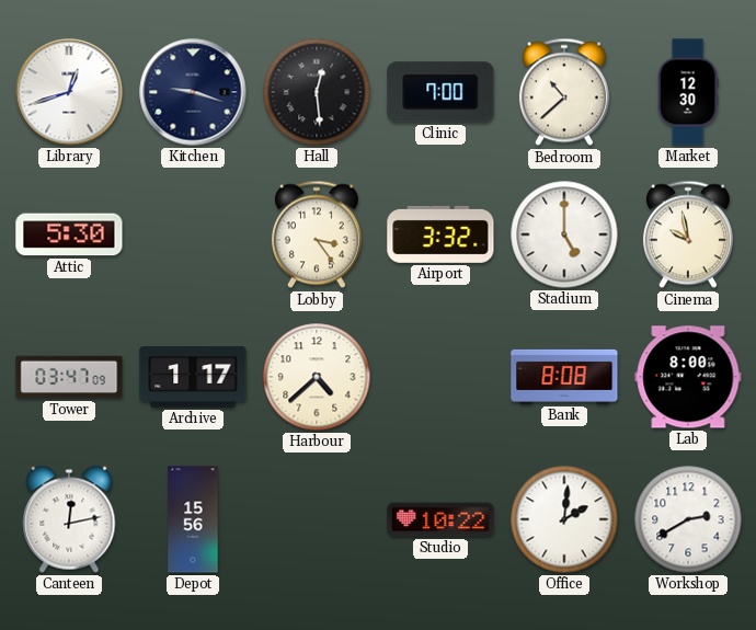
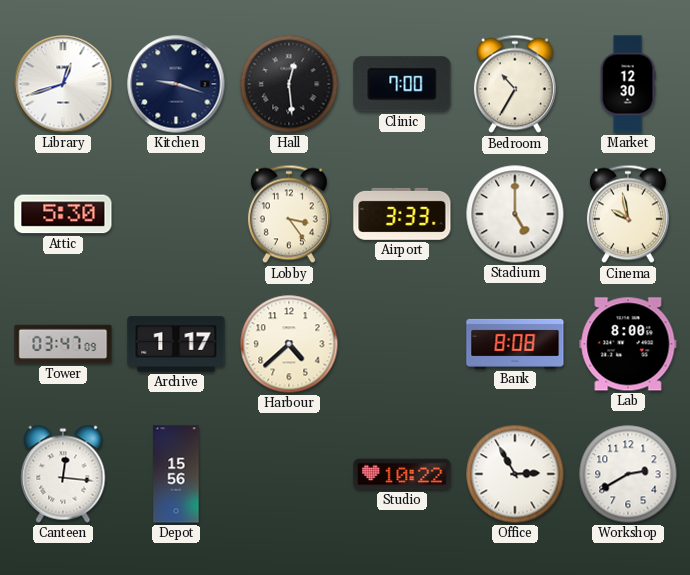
Bedroom: 10:38 -> 10:35
Airport: 3:32 -> 3:33
Canteen: 12:13 -> 12:16
Office: 2:01 -> 2:55
